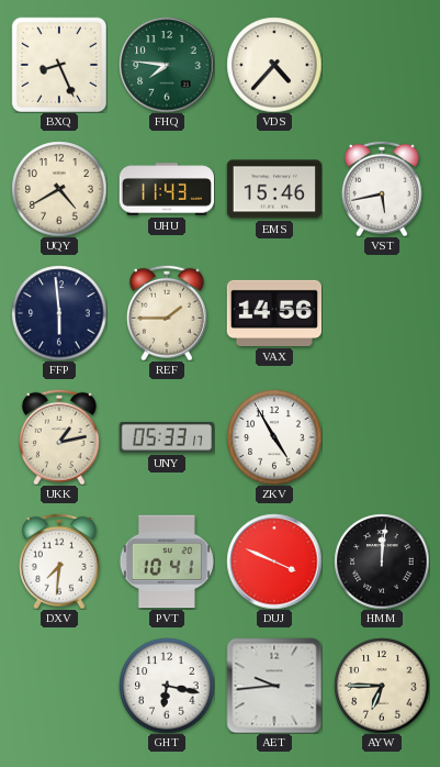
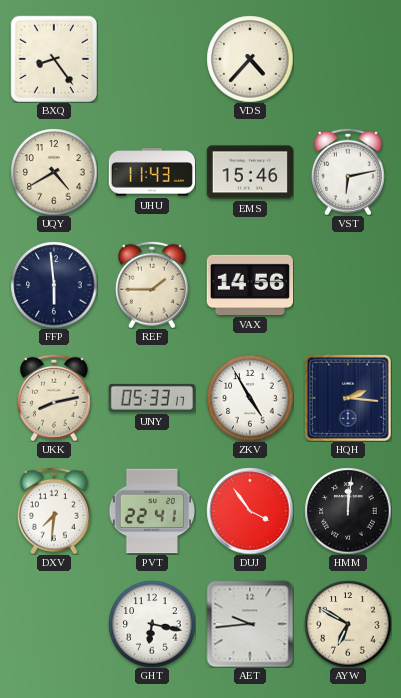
BXQ: 8:26 -> 8:24
FHQ: 7:46 -> none
VST: 5:43 -> 6:13
UKK: 1:13 -> 8:13
HQH: none -> 2:16
PVT: 10:41 -> 22:41
DUJ: 3:49 -> 3:54
AYW: 6:45 -> 6:50
